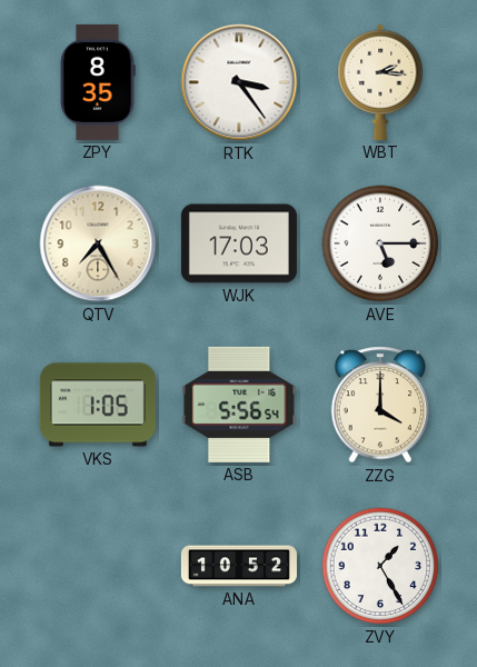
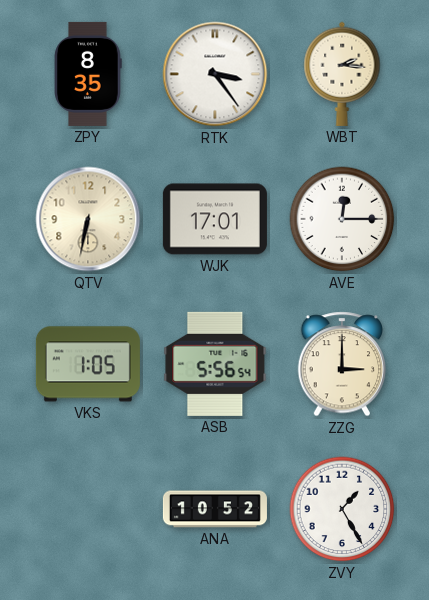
QTV: 7:25 -> 6:32
WJK: 17:03 -> 17:01
AVE: 5:15 -> 12:15
ZZG: 4:00 -> 3:00
